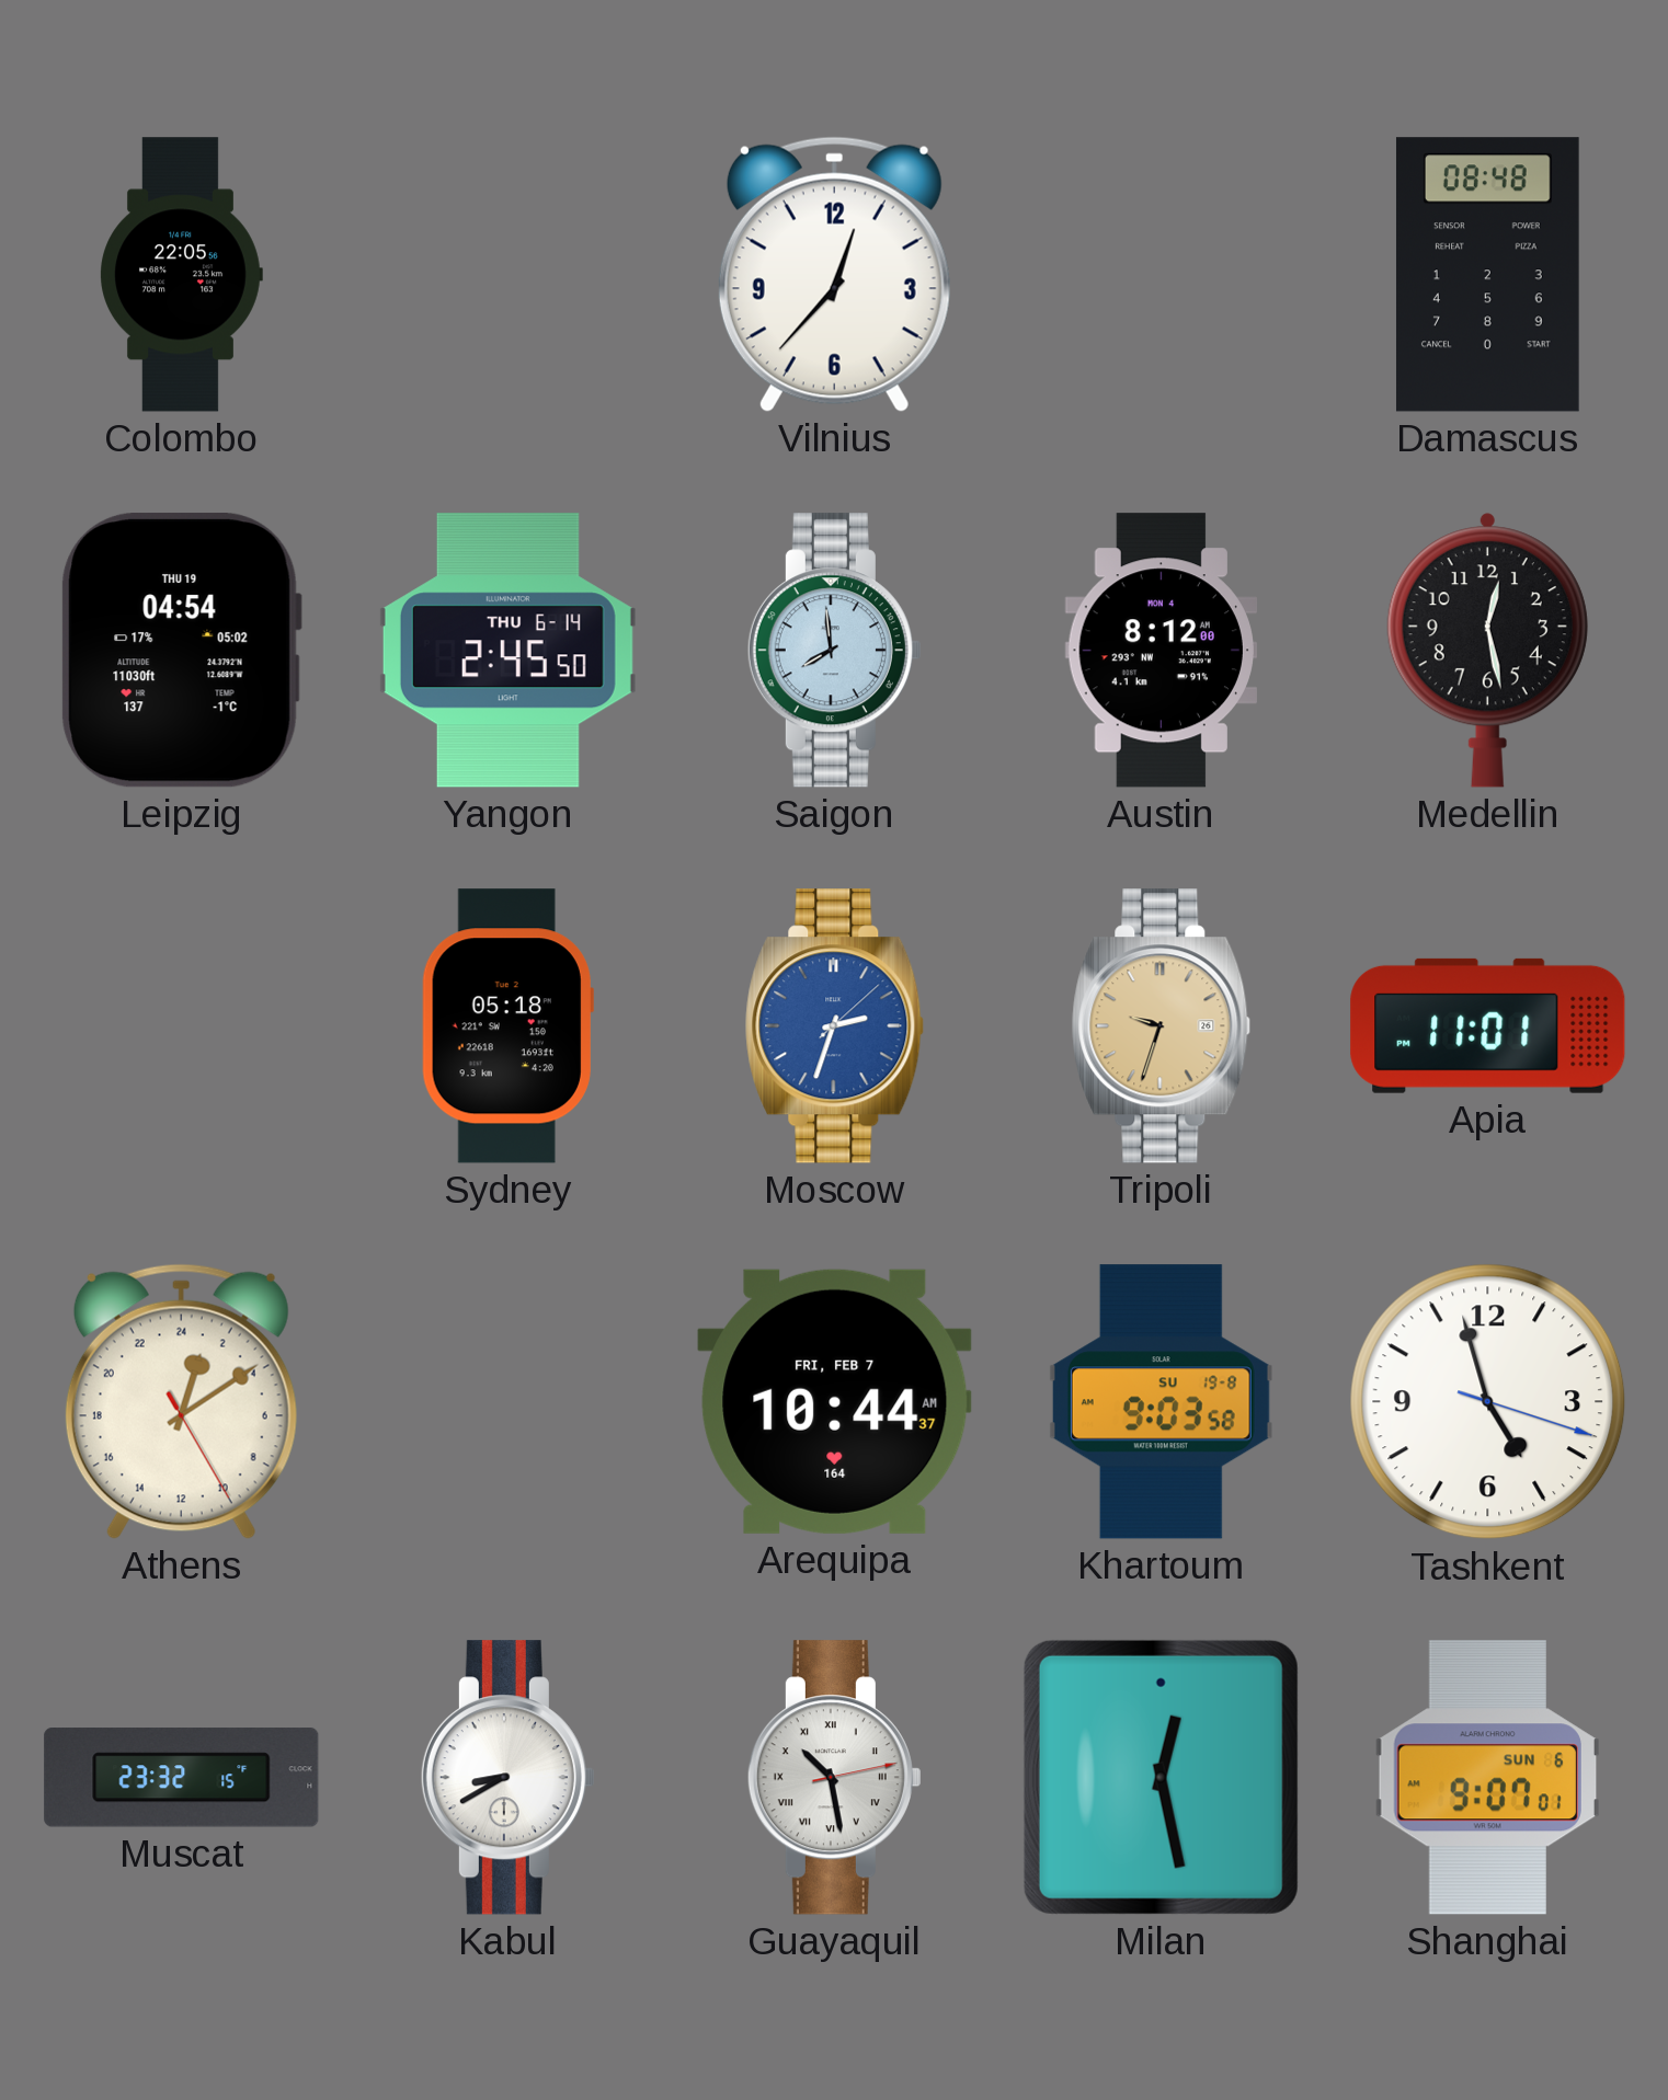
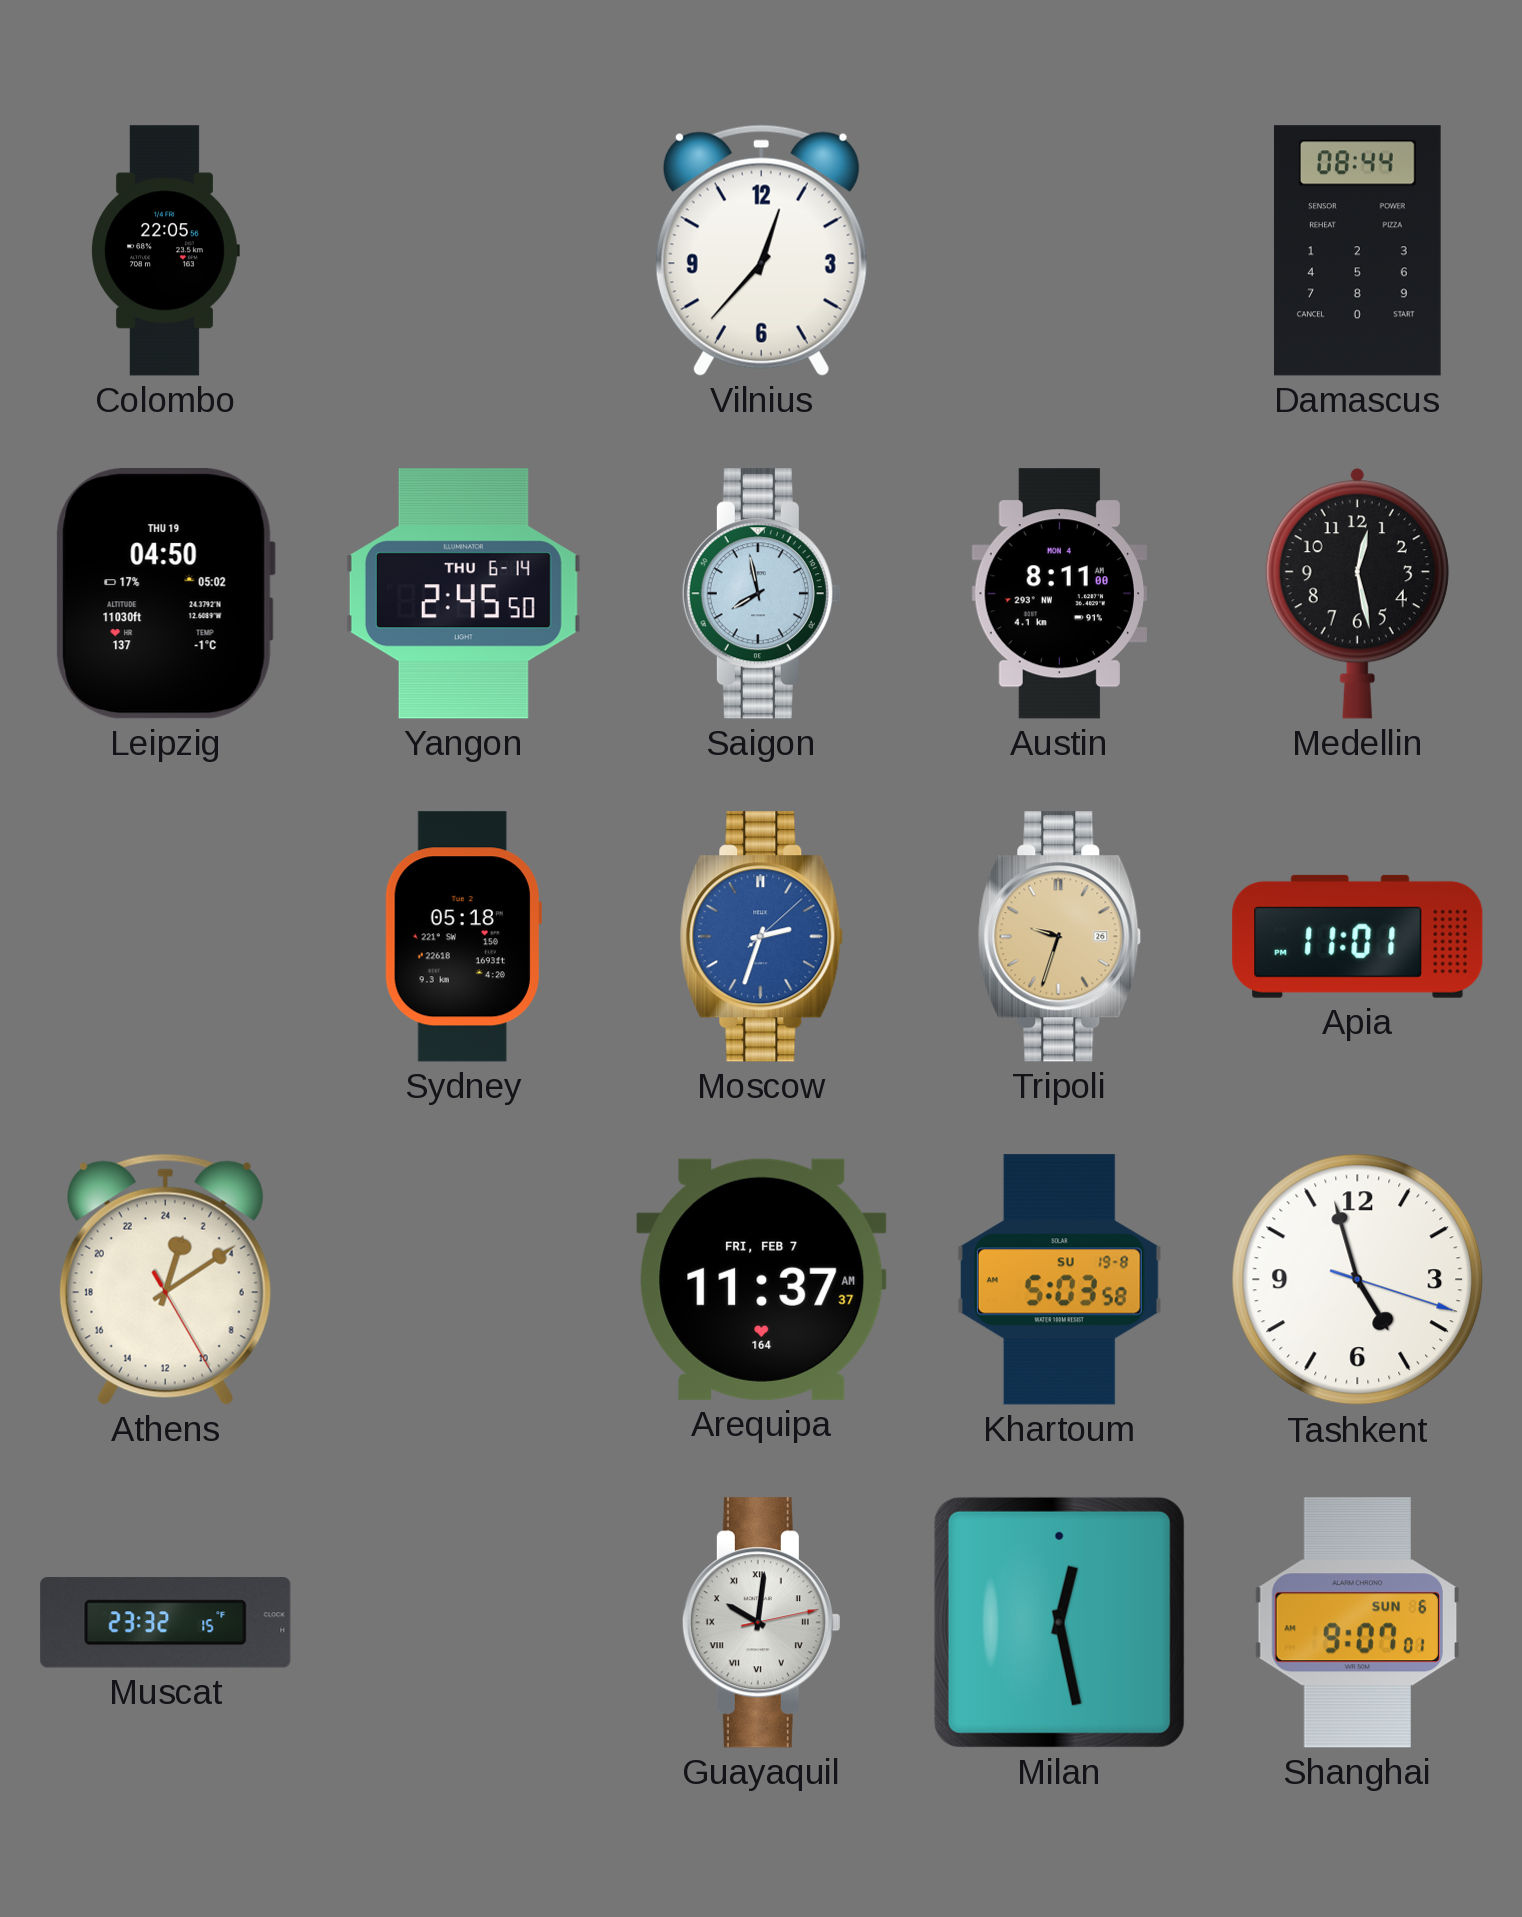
Damascus: 08:48 -> 08:44
Leipzig: 04:54 -> 04:50
Saigon: 7:59 -> 7:58
Austin: 8:12 -> 8:11
Arequipa: 10:44 -> 11:37
Khartoum: 9:03 -> 5:03
Kabul: 8:40 -> none
Guayaquil: 10:28 -> 10:01
